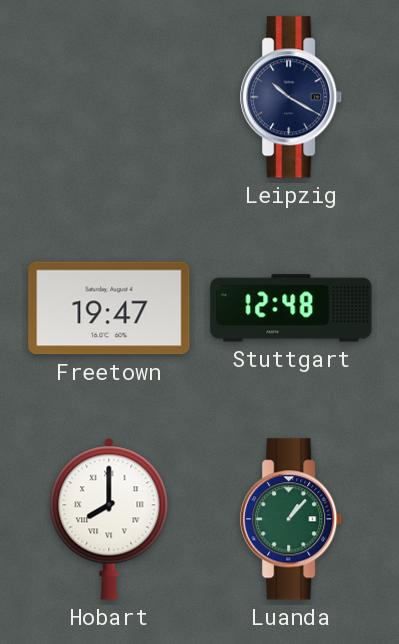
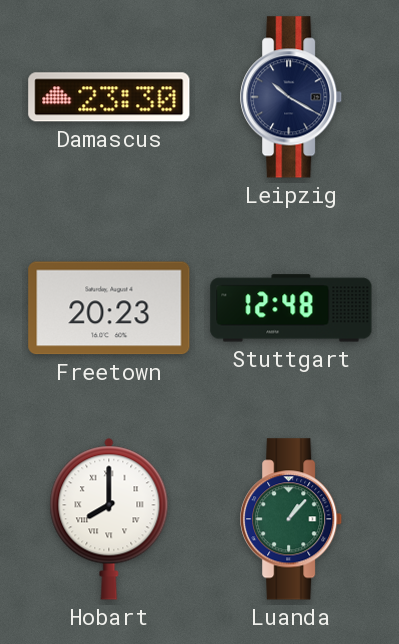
Damascus: none -> 23:30
Freetown: 19:47 -> 20:23
